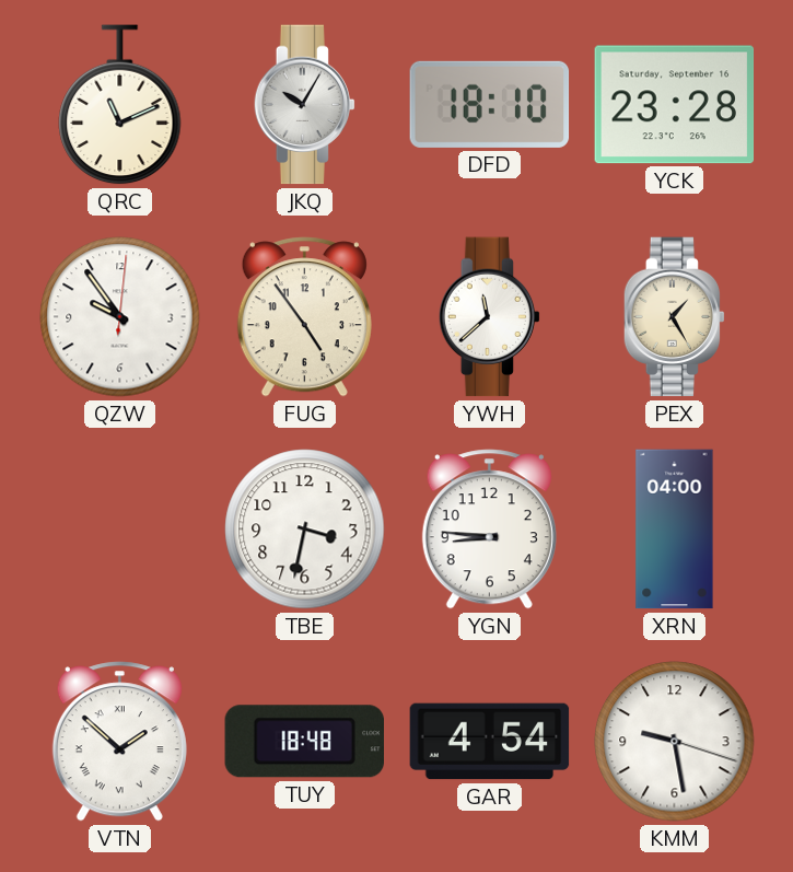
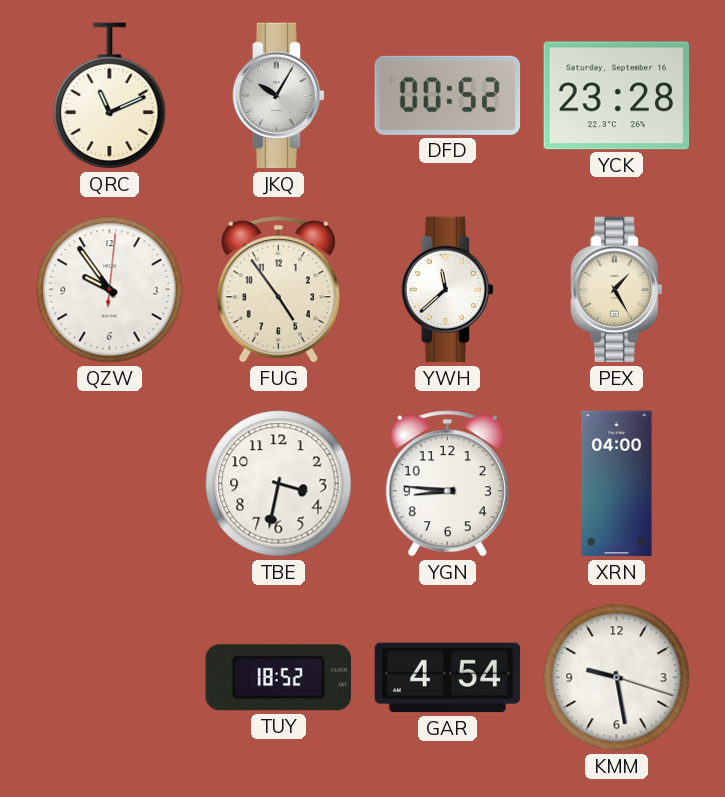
DFD: 18:10 -> 00:52
VTN: 1:52 -> none
TUY: 18:48 -> 18:52
